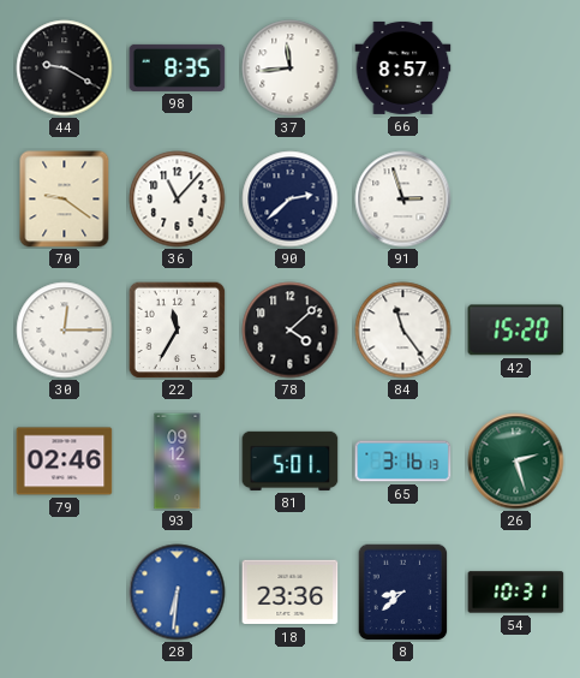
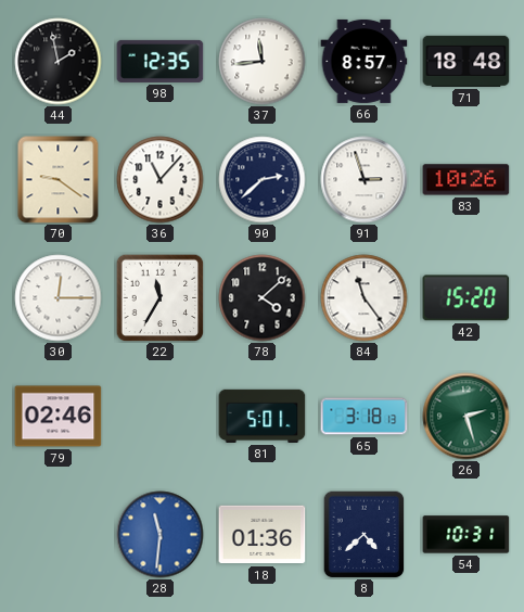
44: 9:20 -> 1:58
98: 8:35 -> 12:35
71: none -> 18:48
83: none -> 10:26
93: 09:12 -> none
65: 3:16 -> 3:18
28: 6:31 -> 11:31
18: 23:36 -> 01:36
8: 8:38 -> 4:38
